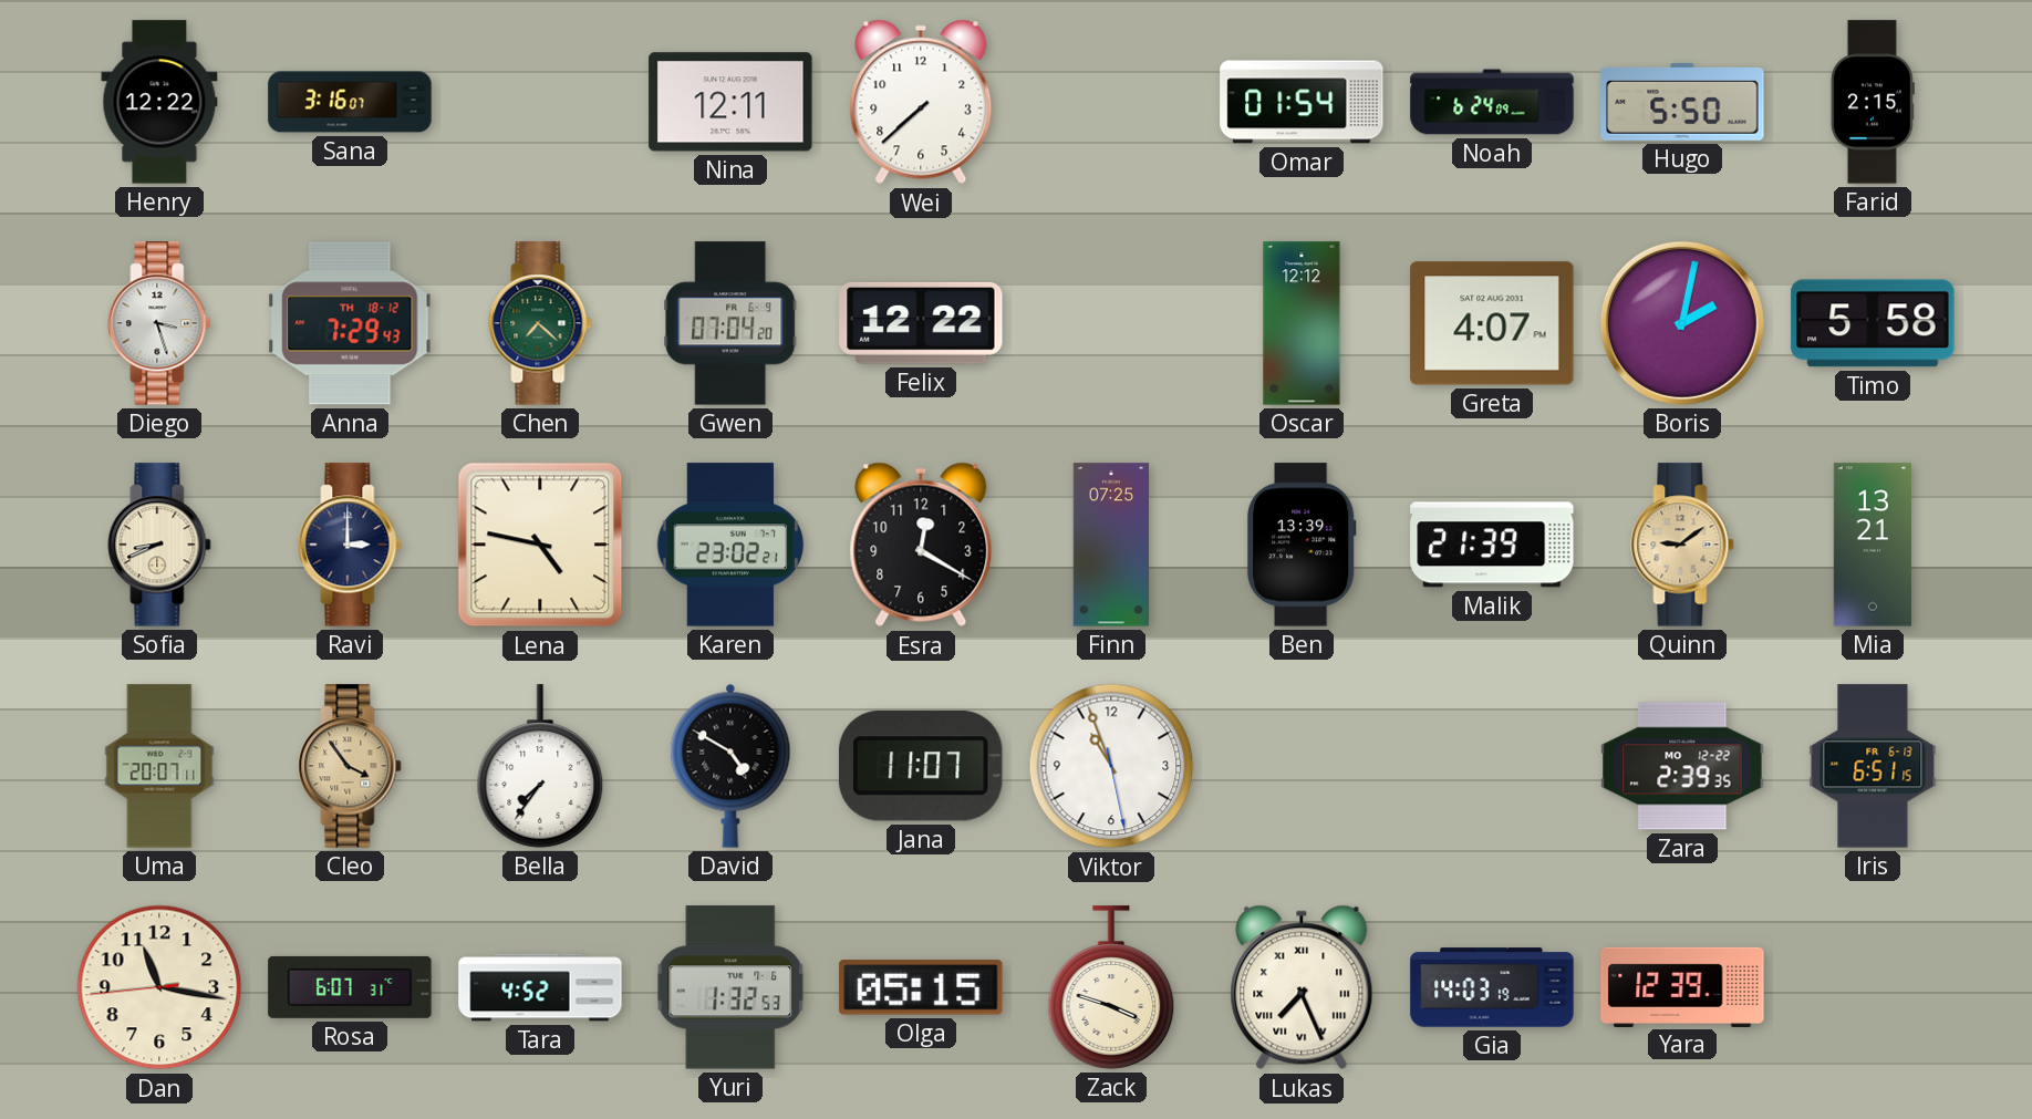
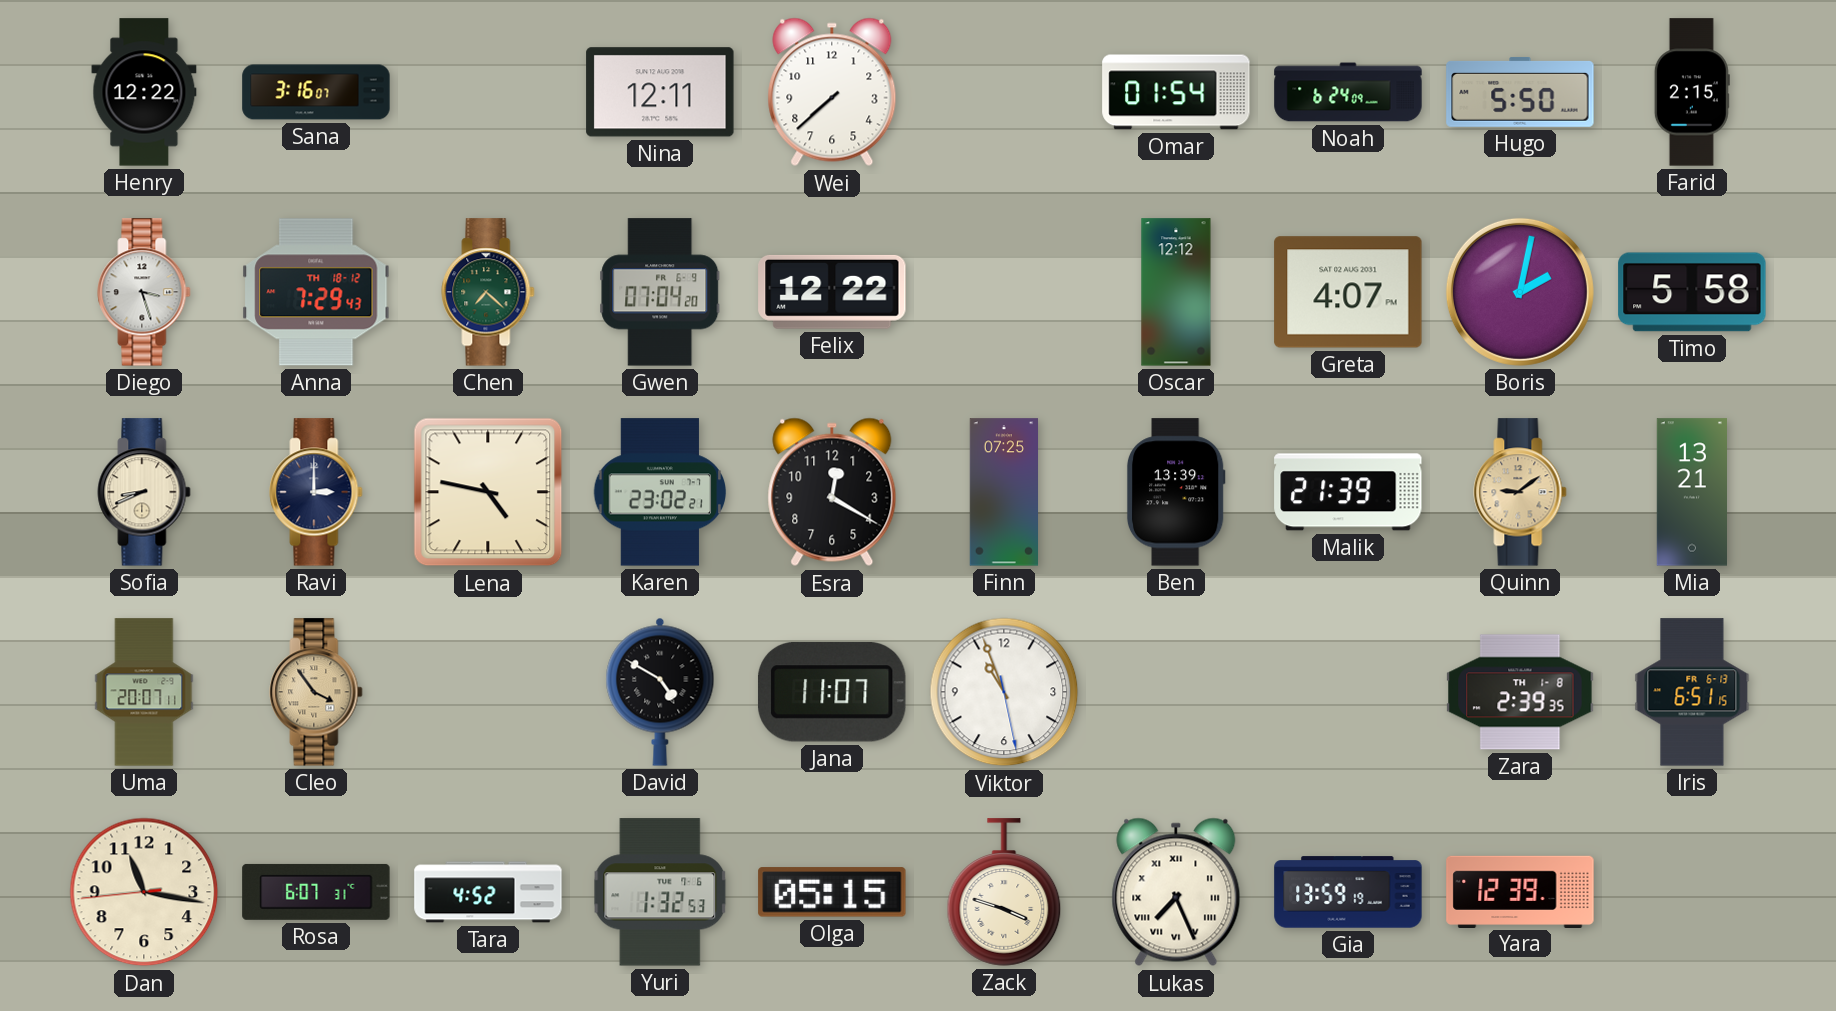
Bella: 7:36 -> none
Zara date: MO 12-22 -> TH 1-8
Gia: 14:03 -> 13:59
